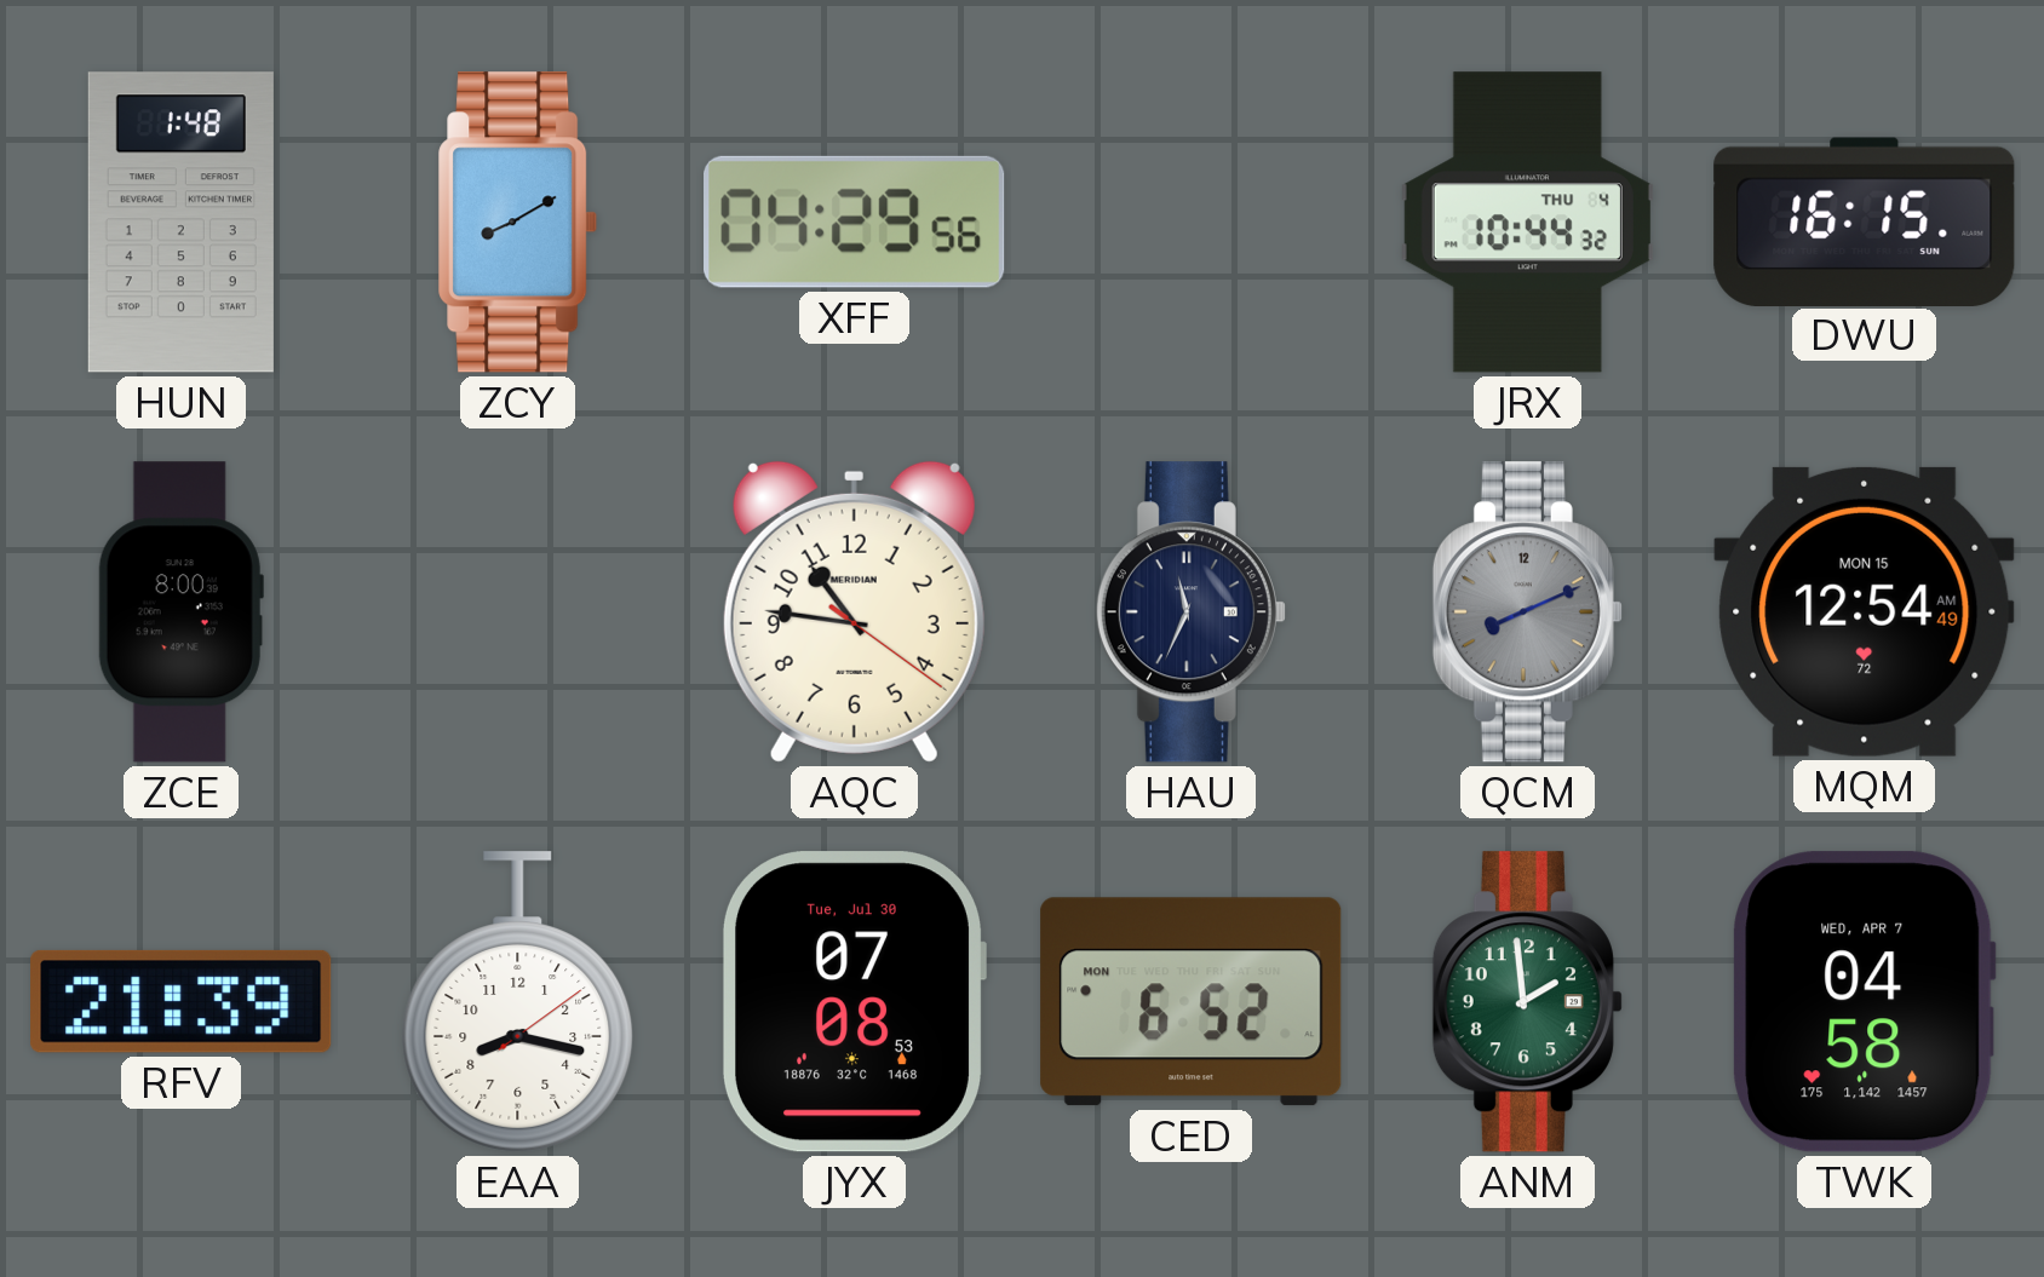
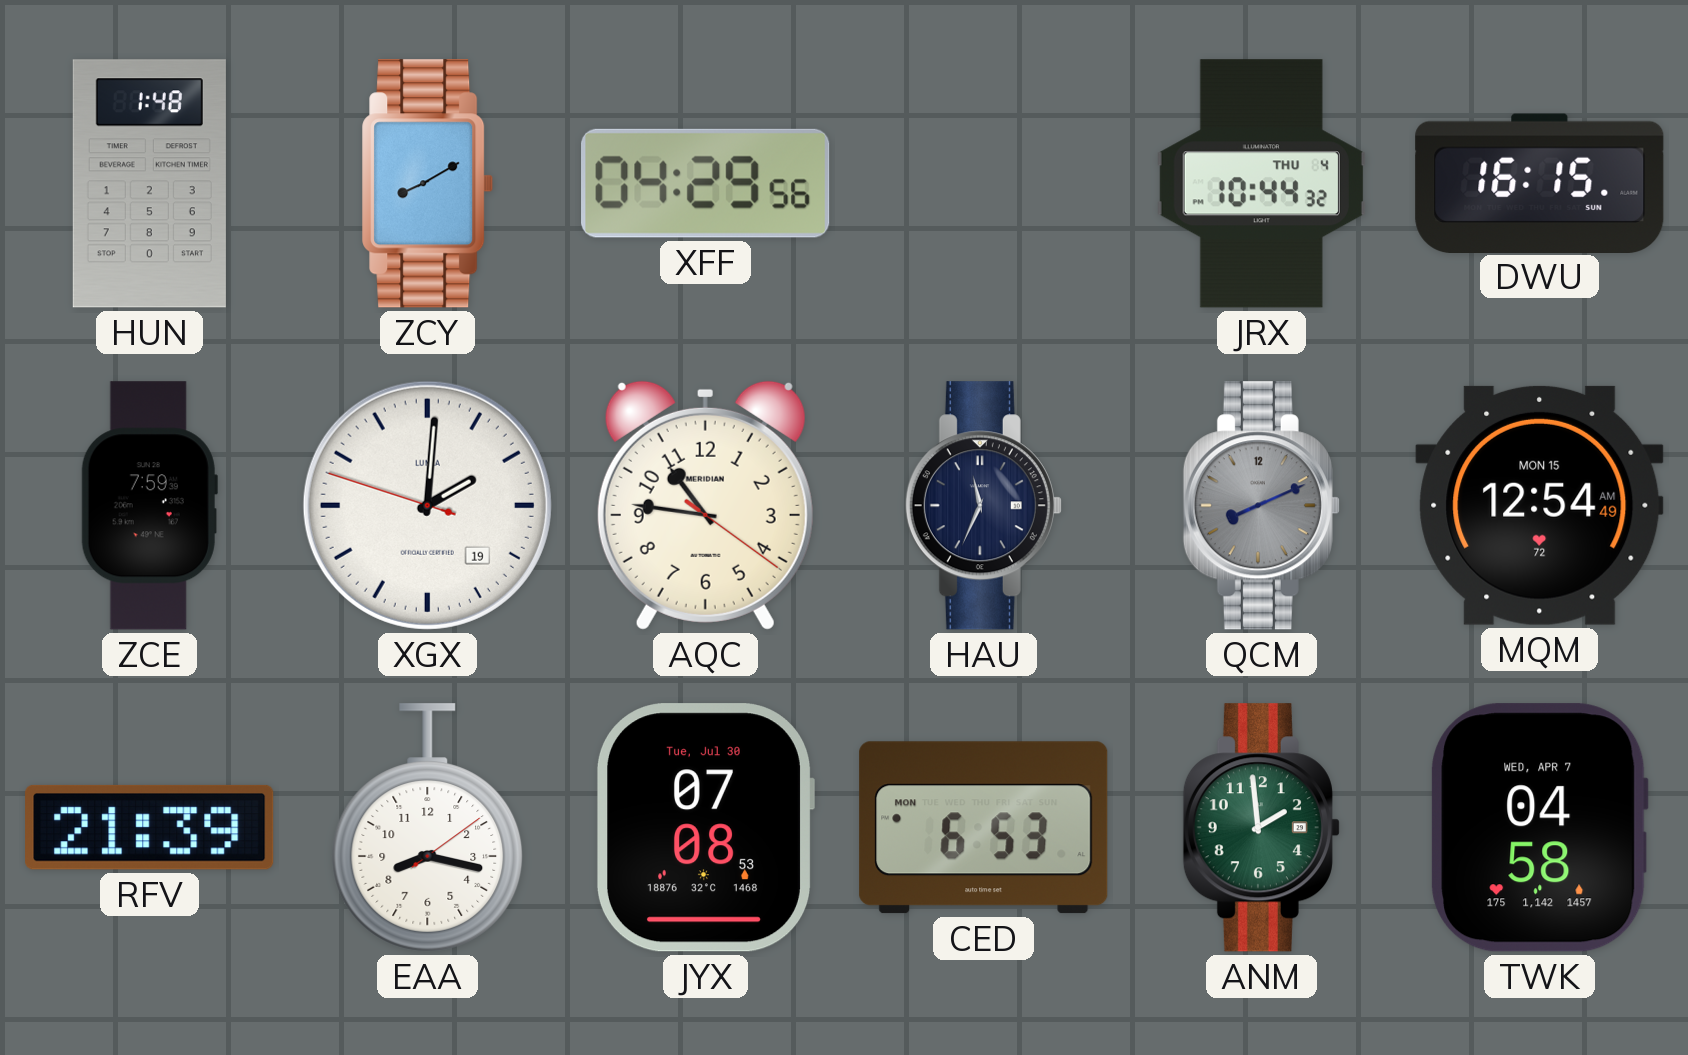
ZCE: 8:00 -> 7:59
XGX: none -> 2:00
CED: 6:52 -> 6:53
